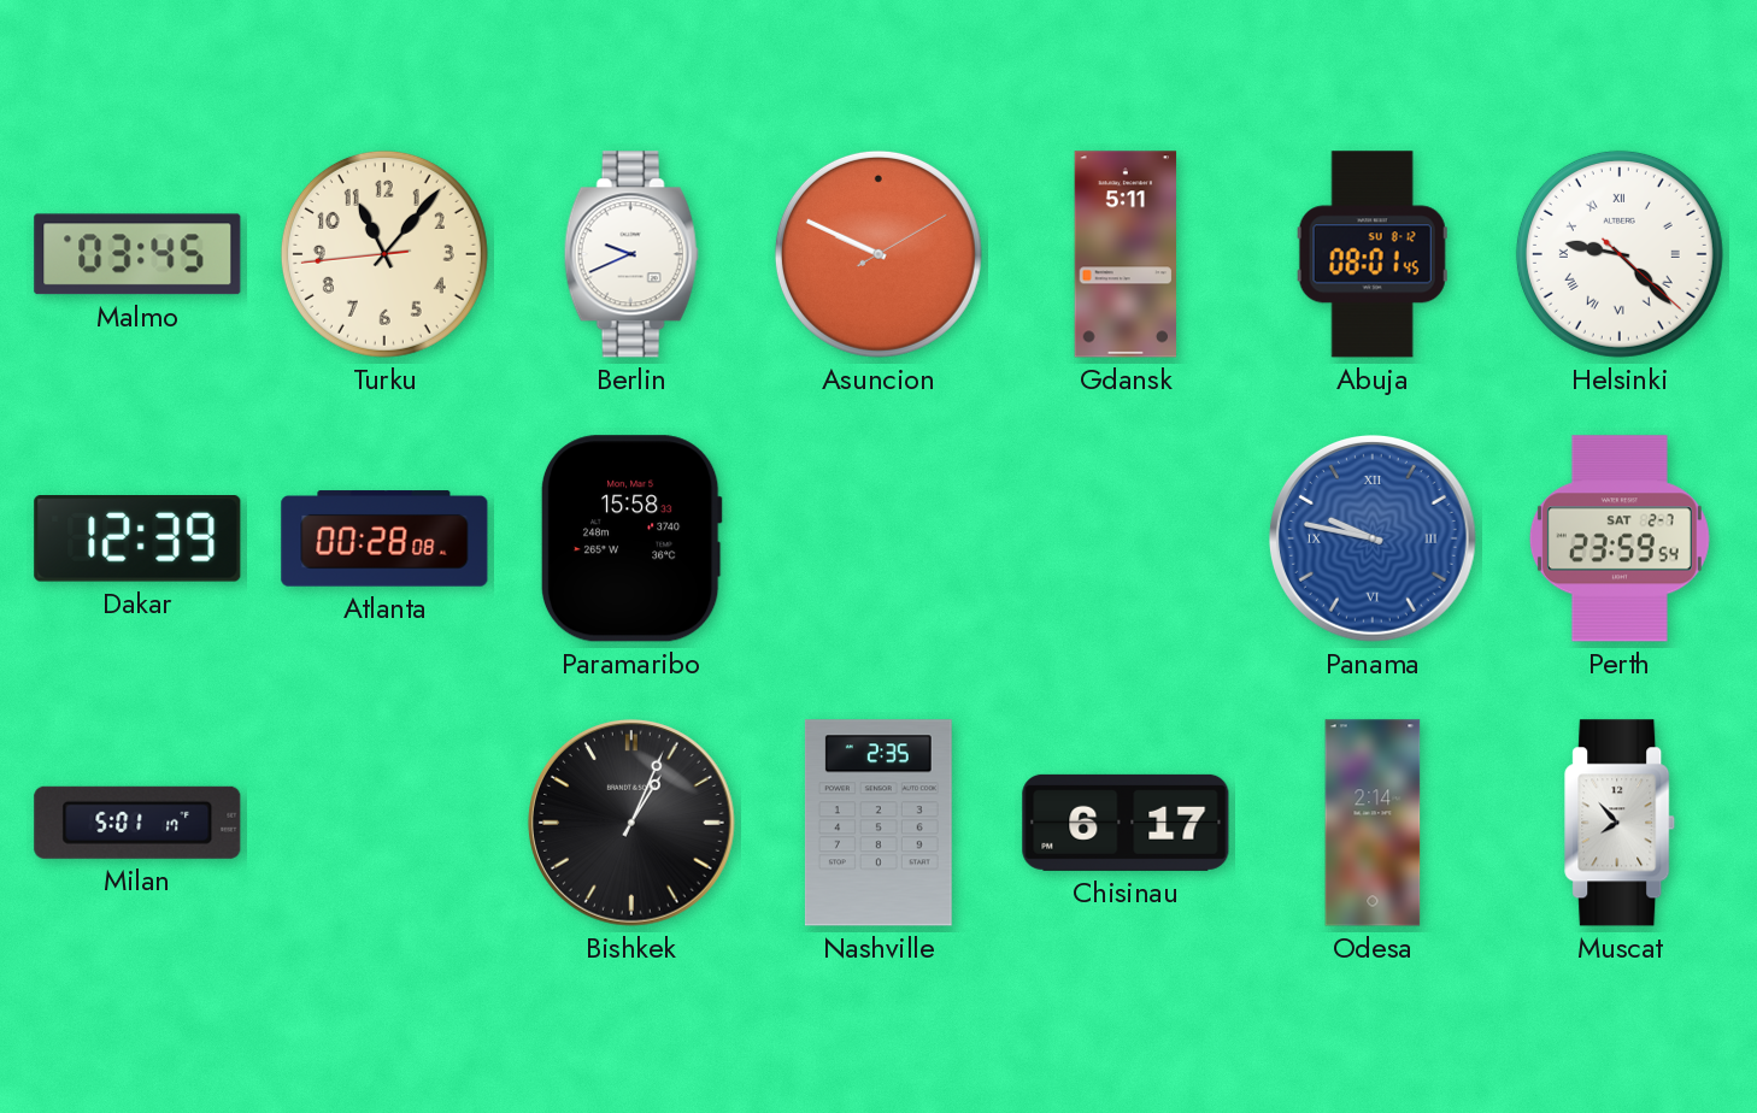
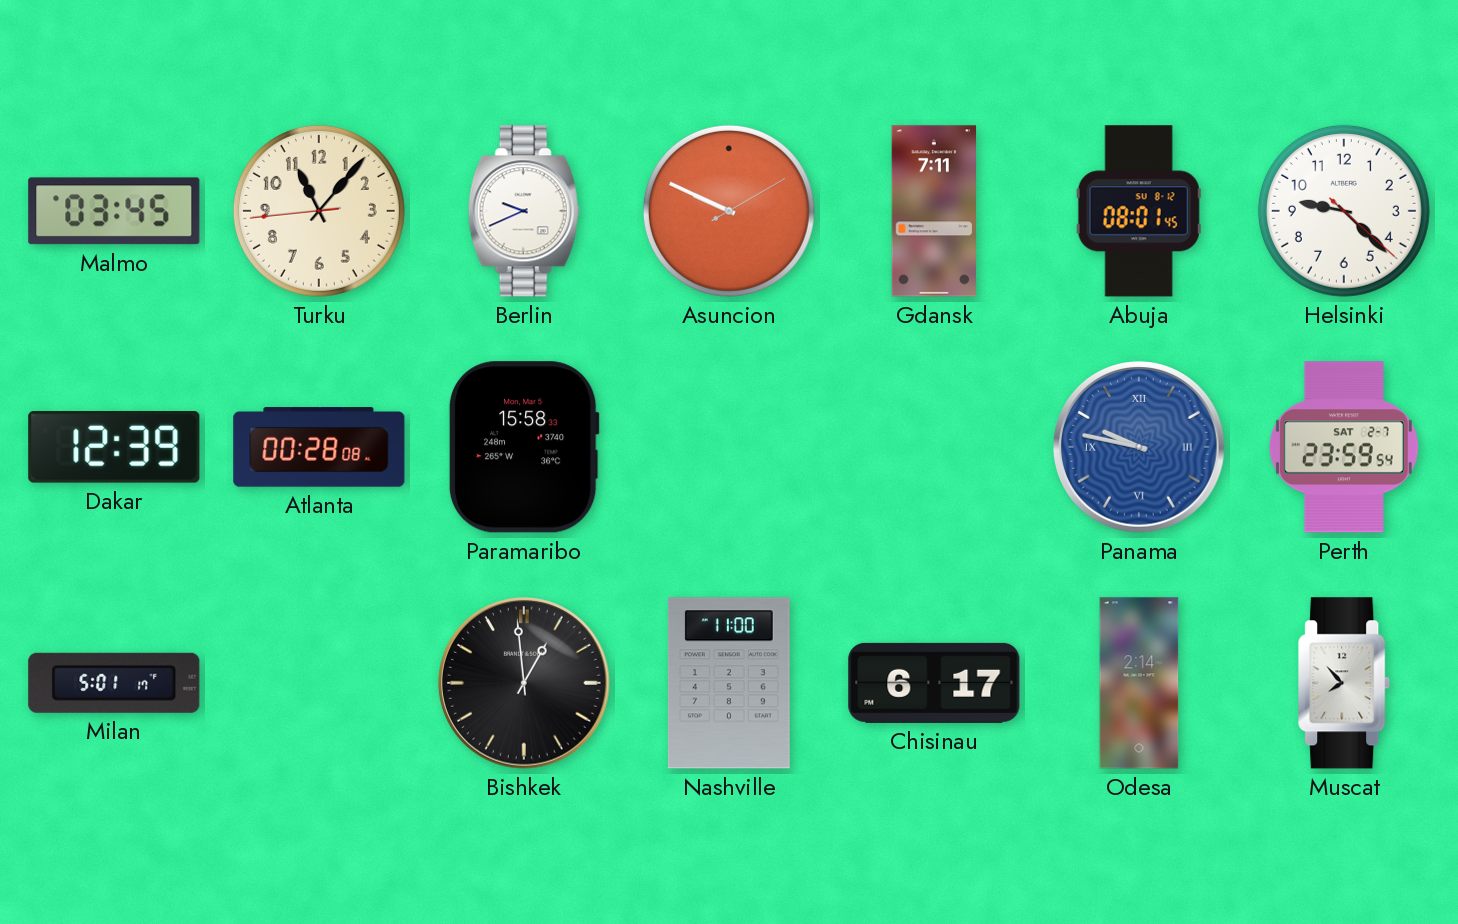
Gdansk: 5:11 -> 7:11
Helsinki numerals: Roman -> Arabic
Bishkek: 1:04 -> 12:59
Nashville: 2:35 -> 11:00
